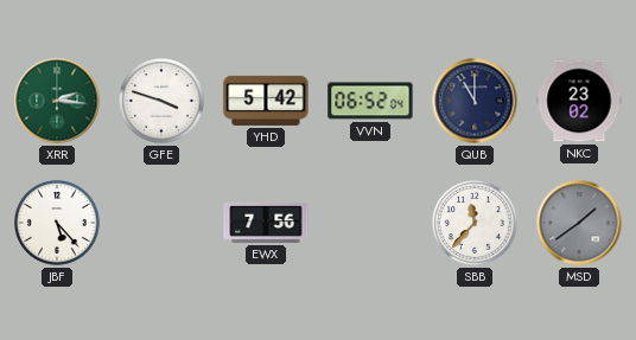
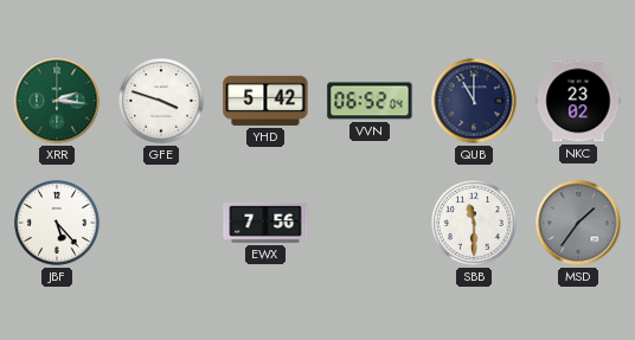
SBB: 11:37 -> 11:30
MSD: 1:39 -> 1:36
